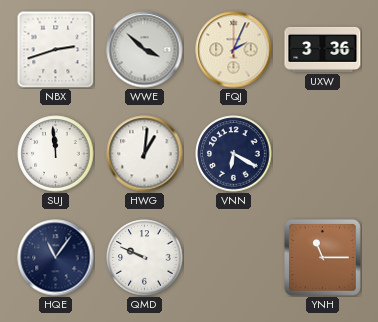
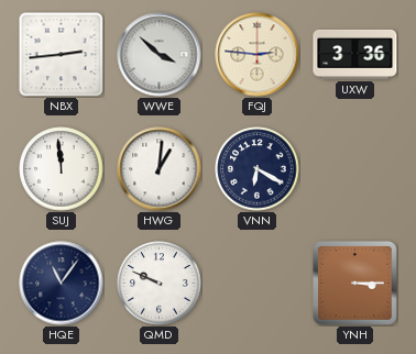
NBX: 2:42 -> 2:44
FQJ: 2:04 -> 2:46
YNH: 11:15 -> 3:15
